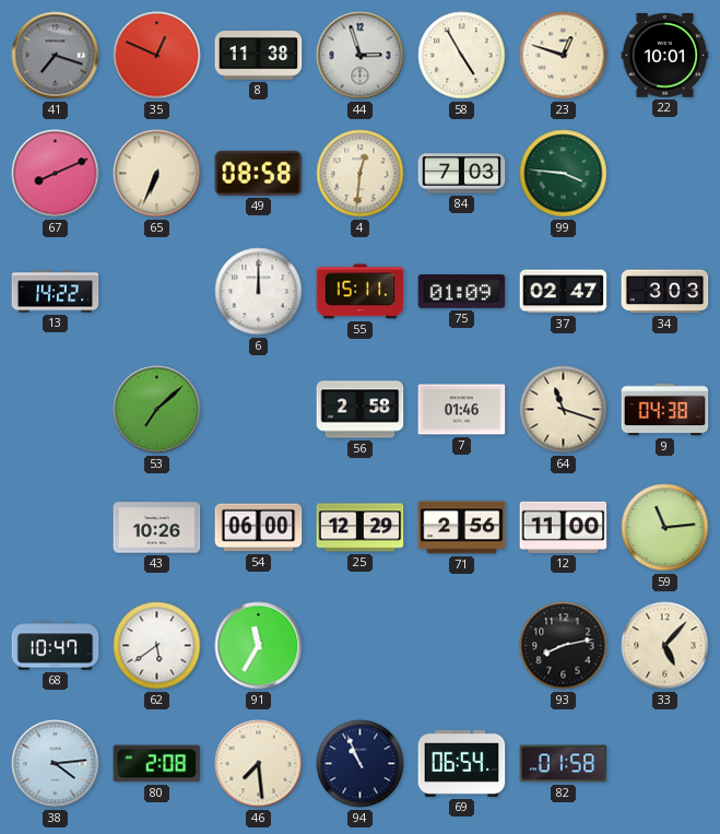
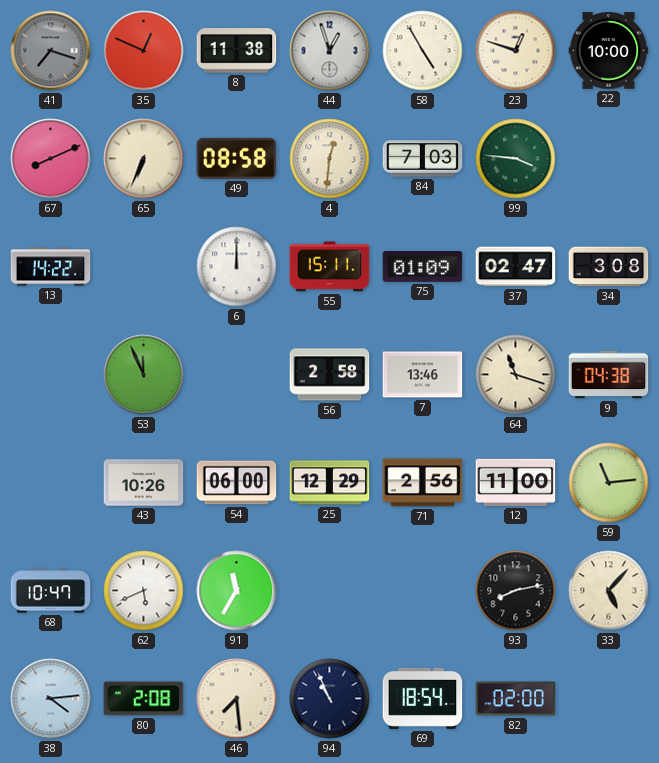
44: 2:57 -> 12:57
22: 10:01 -> 10:00
34: 3:03 -> 3:08
53: 7:08 -> 11:56
7: 01:46 -> 13:46
62: 5:39 -> 5:41
69: 06:54 -> 18:54
82: 01:58 -> 02:00
